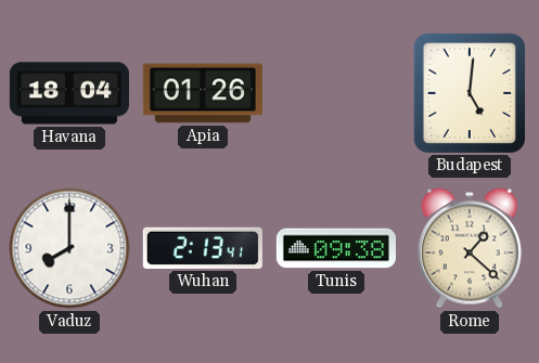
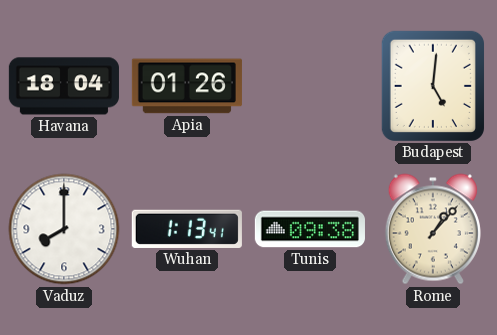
Wuhan: 2:13 -> 1:13
Rome: 1:22 -> 1:07
